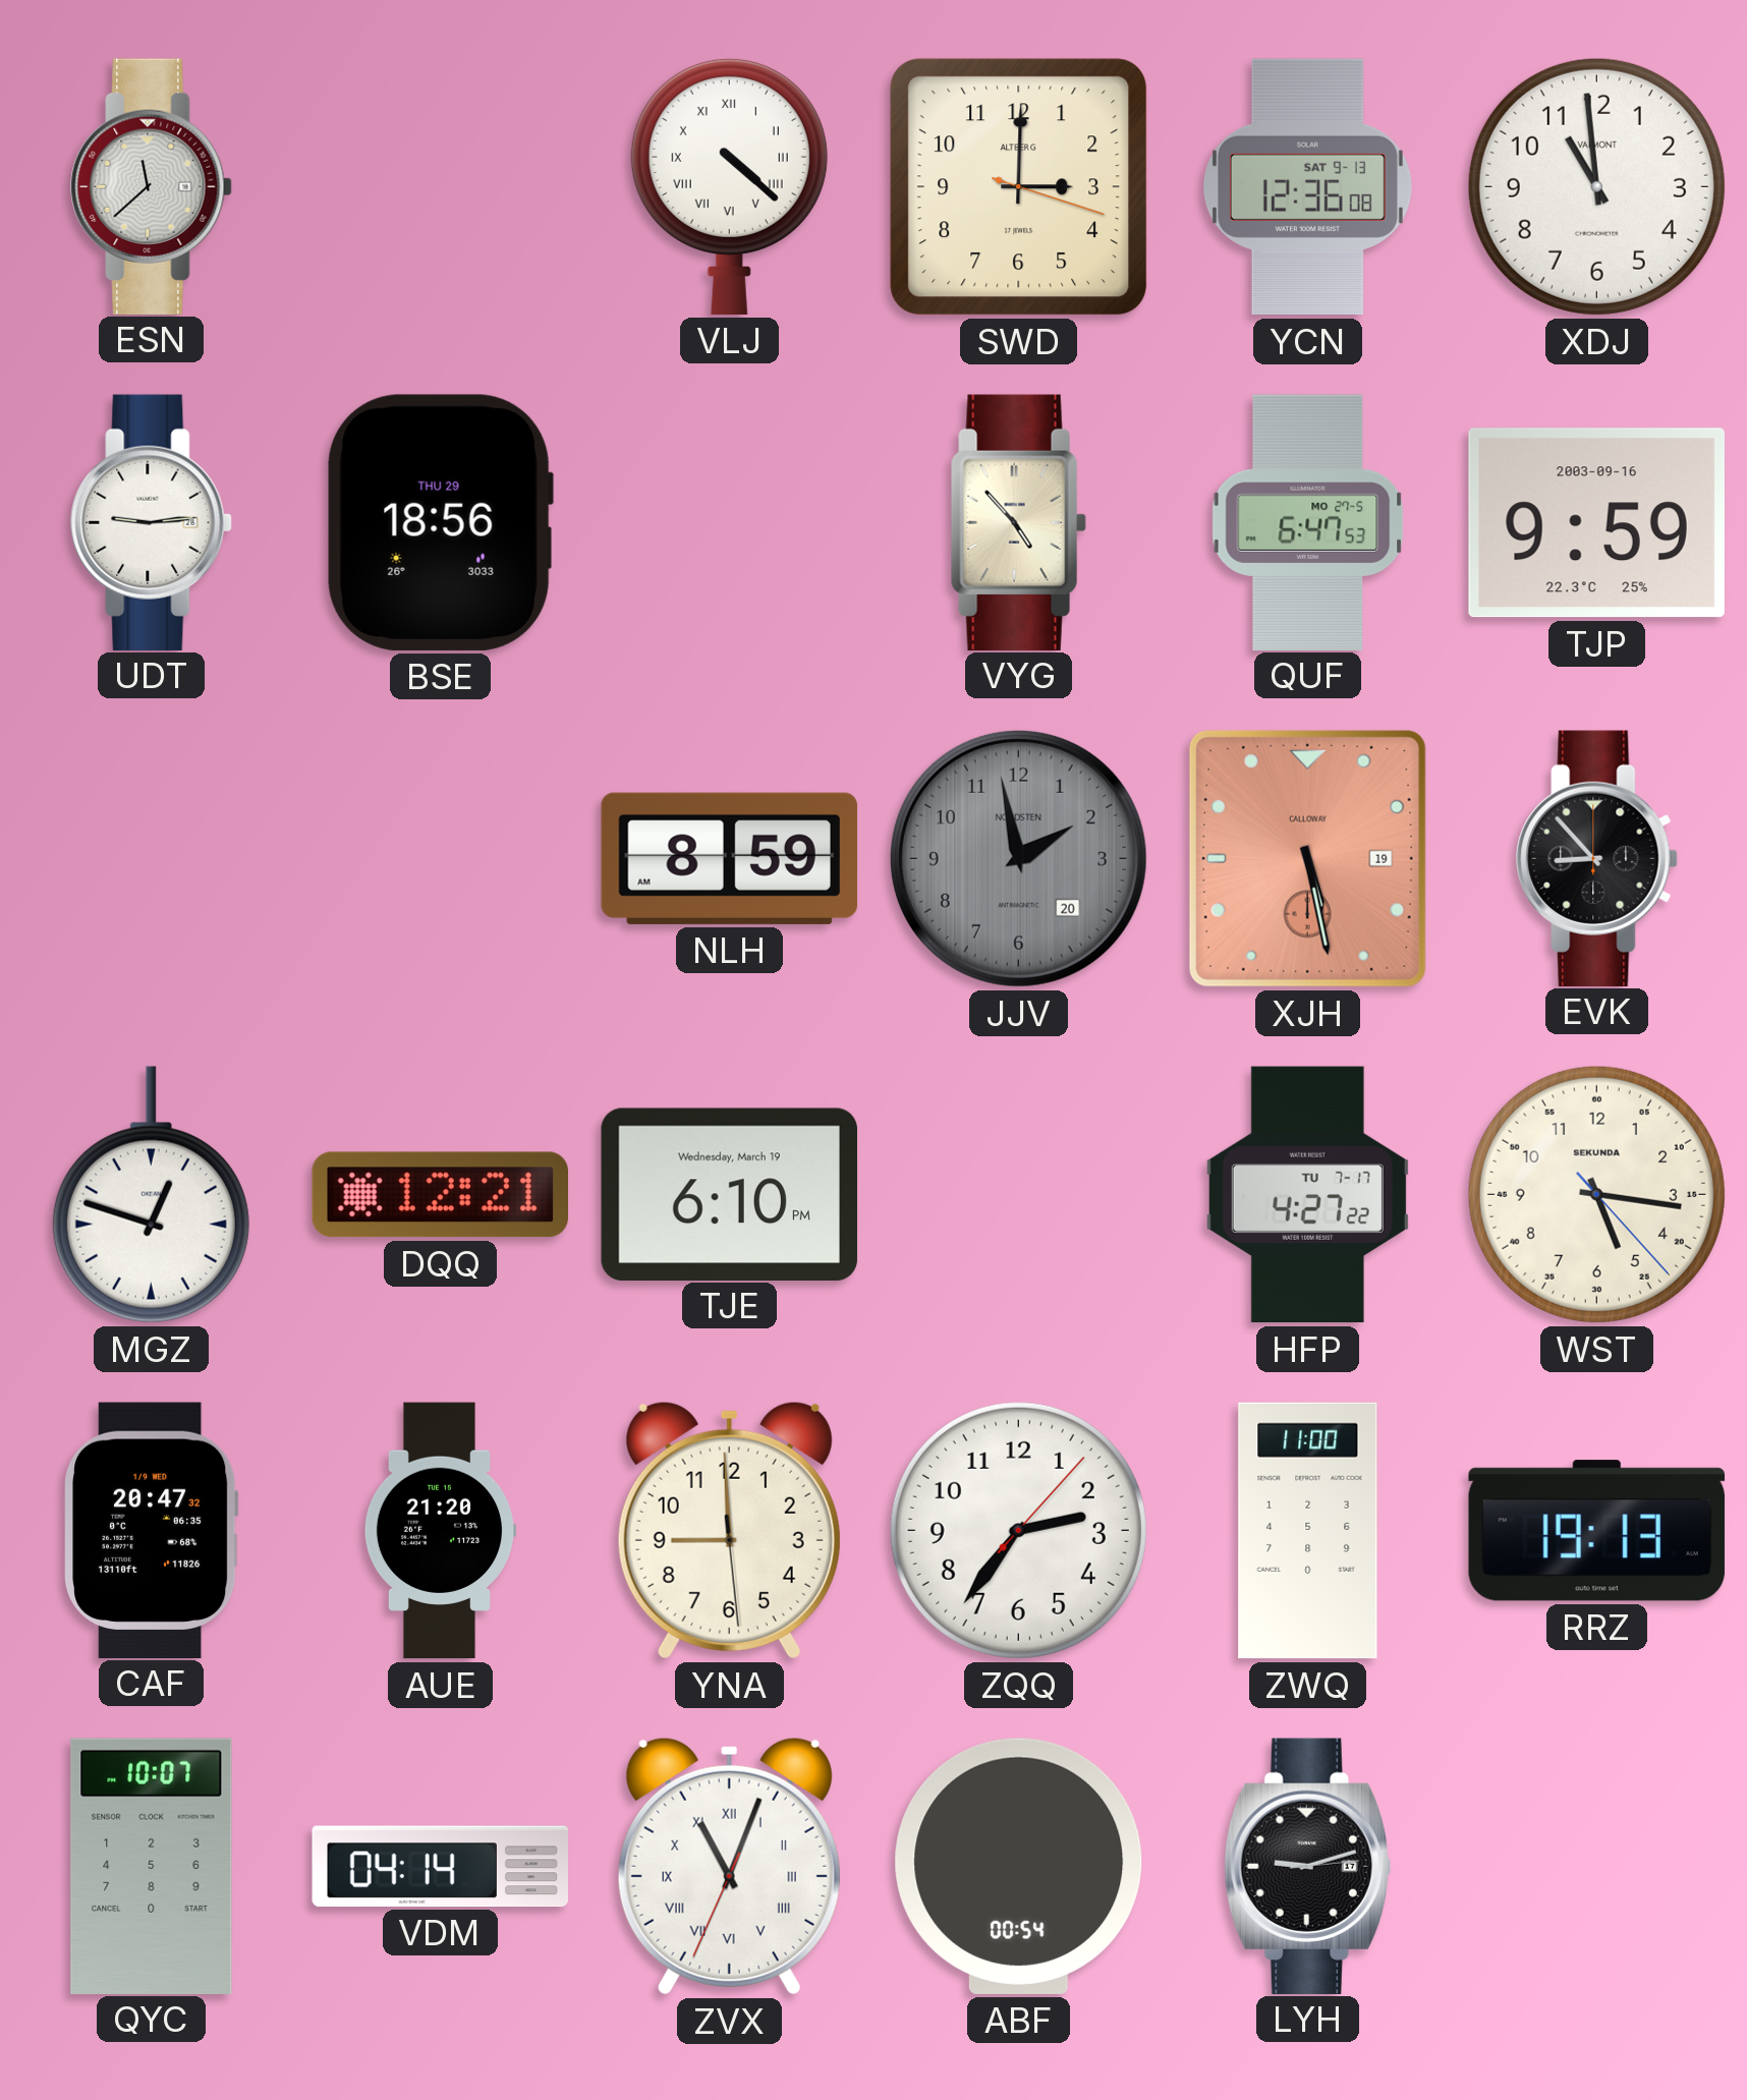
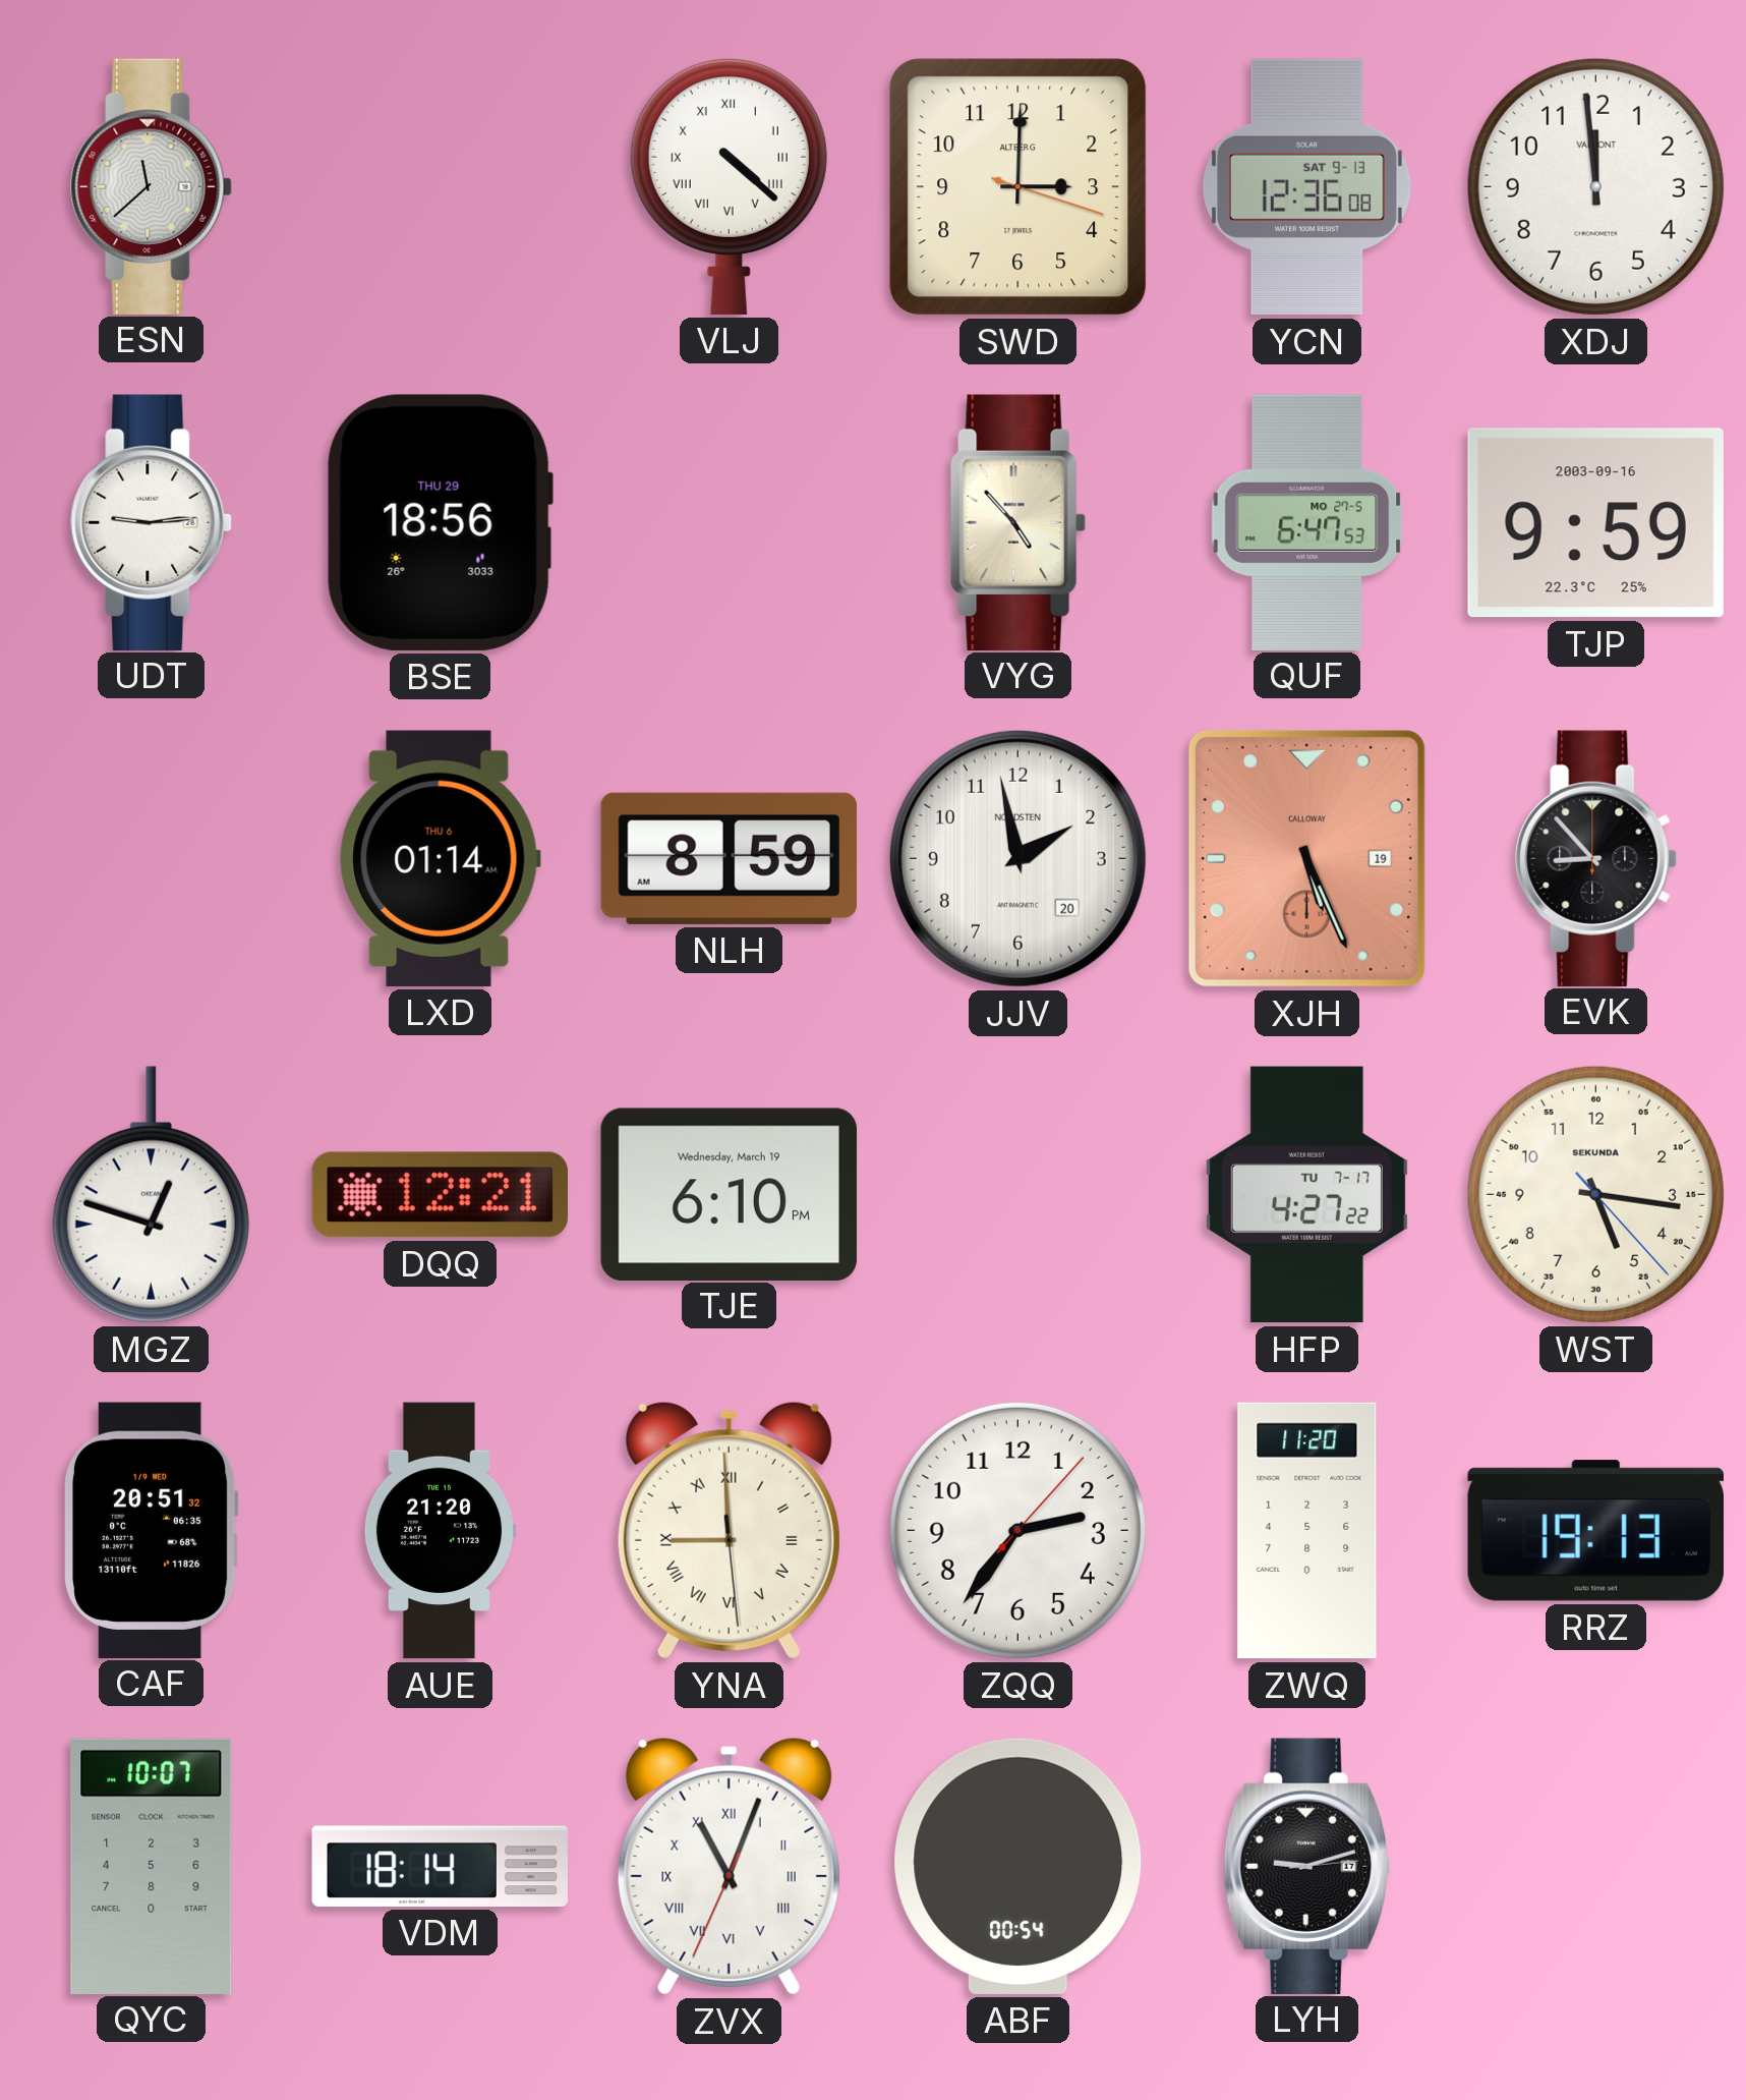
XDJ: 10:59 -> 11:59
LXD: none -> 01:14
JJV dial: grey -> white
XJH: 5:28 -> 5:26
CAF: 20:47 -> 20:51
YNA numerals: Arabic -> Roman
ZWQ: 11:00 -> 11:20
VDM: 04:14 -> 18:14
